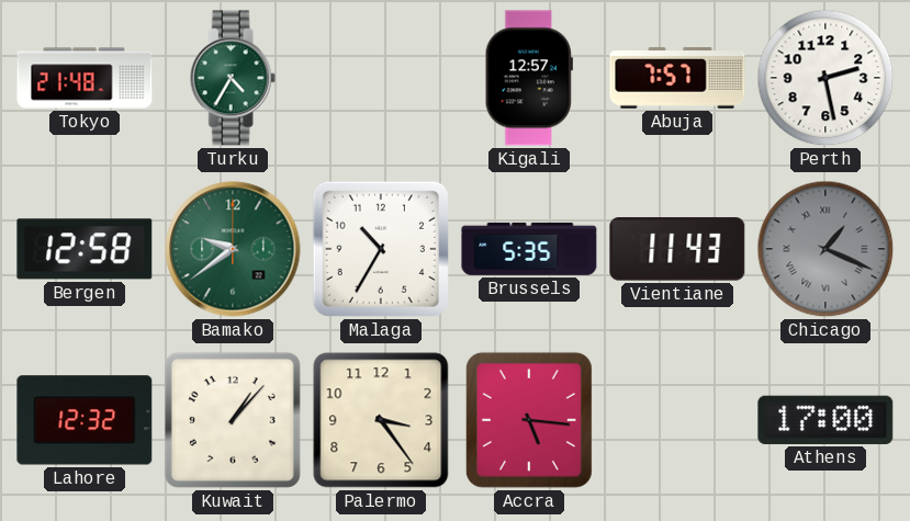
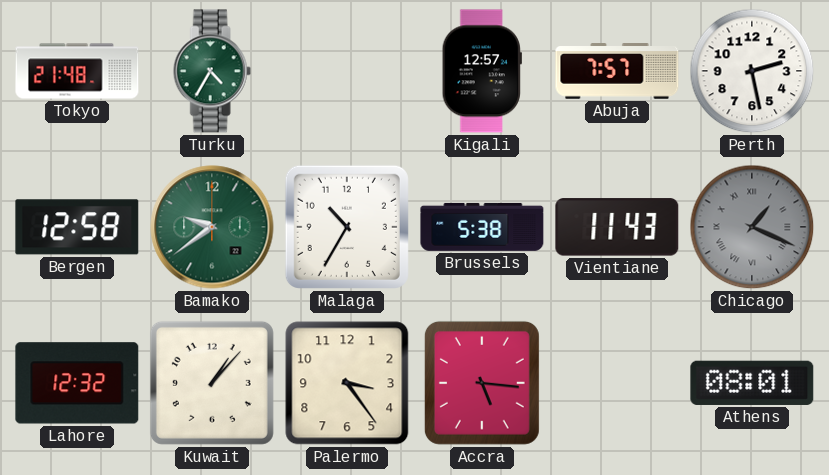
Brussels: 5:35 -> 5:38
Athens: 17:00 -> 08:01
